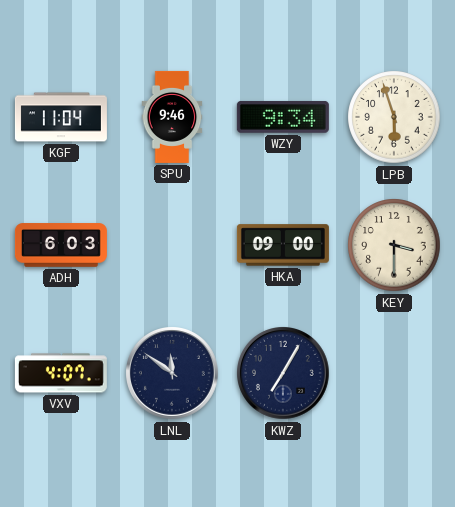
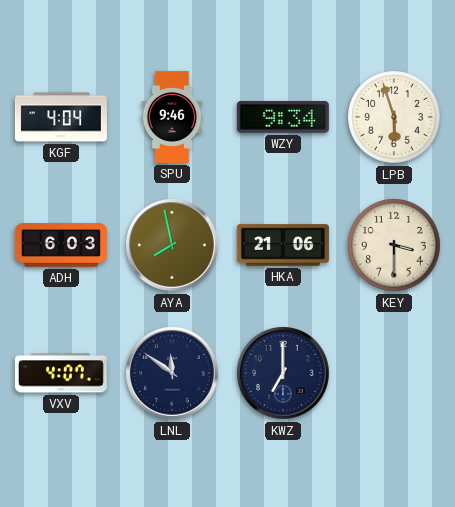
KGF: 11:04 -> 4:04
AYA: none -> 7:58
HKA: 09:00 -> 21:06
KWZ: 7:05 -> 7:00
